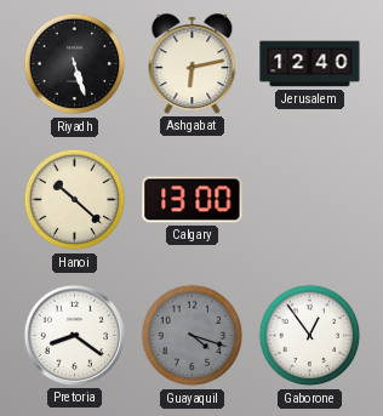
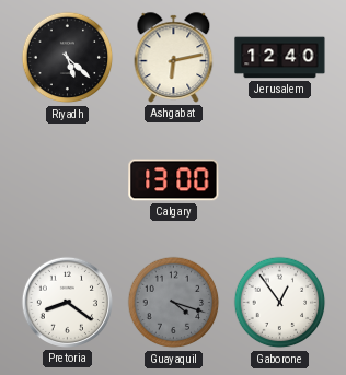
Riyadh: 5:27 -> 5:22
Hanoi: 10:22 -> none
